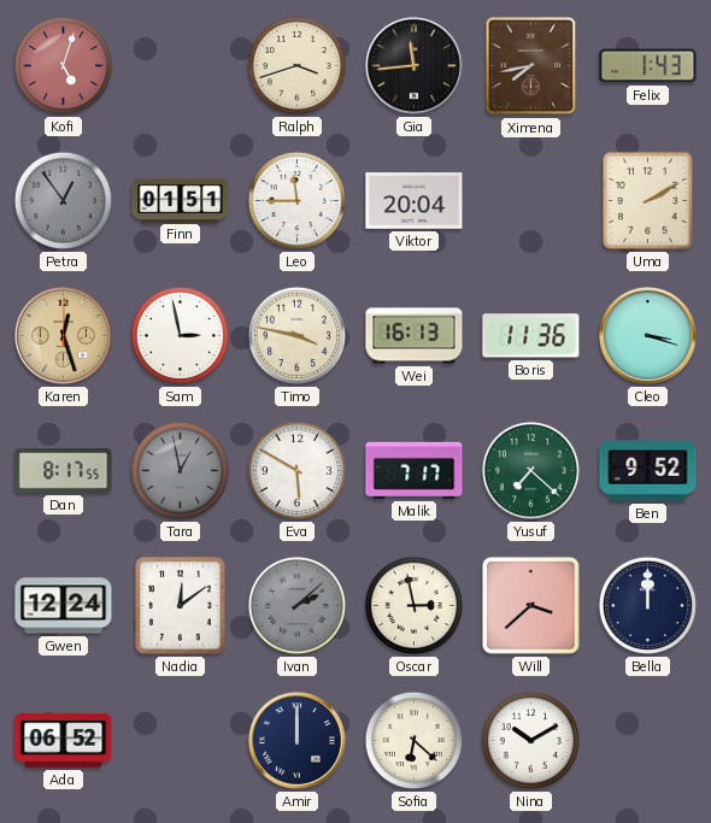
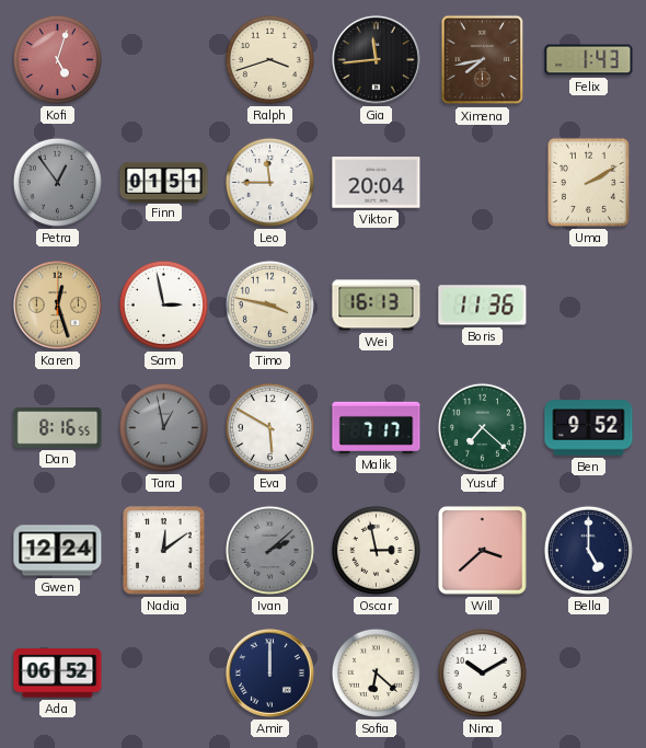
Cleo: 3:18 -> none
Dan: 8:17 -> 8:16
Bella: 12:00 -> 5:00
